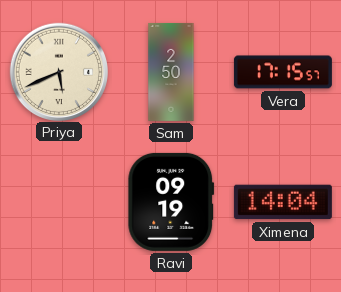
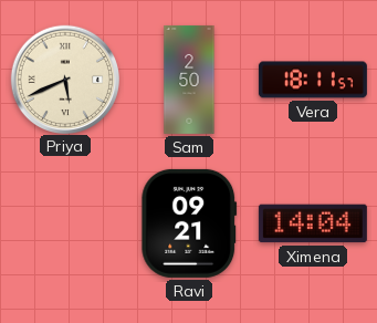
Vera: 17:15 -> 18:11
Ravi: 09:19 -> 09:21
